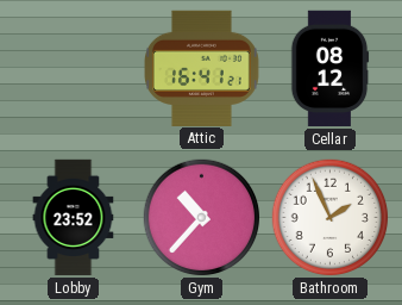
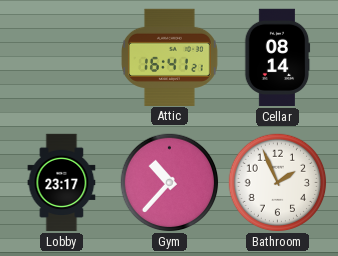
Cellar: 08:12 -> 08:14
Lobby: 23:52 -> 23:17
